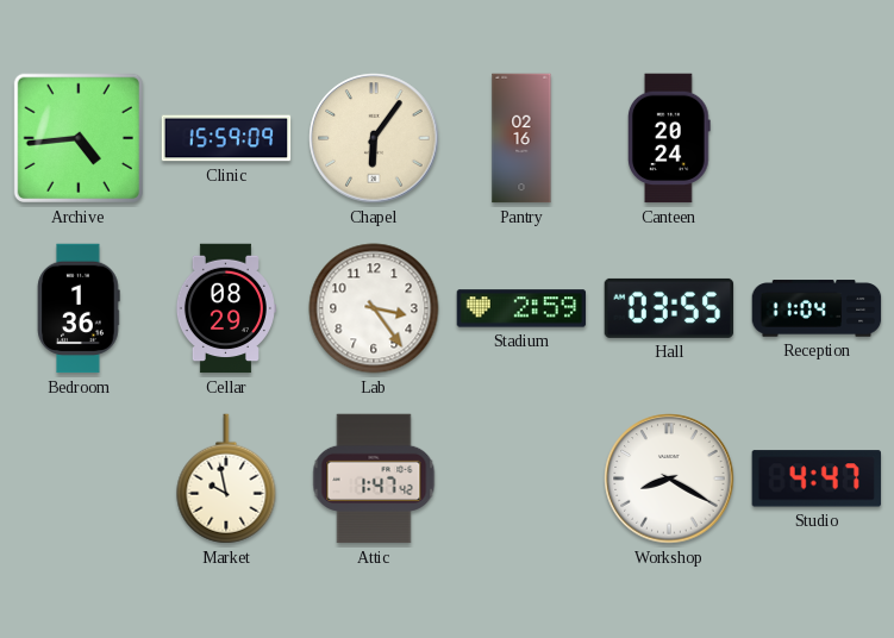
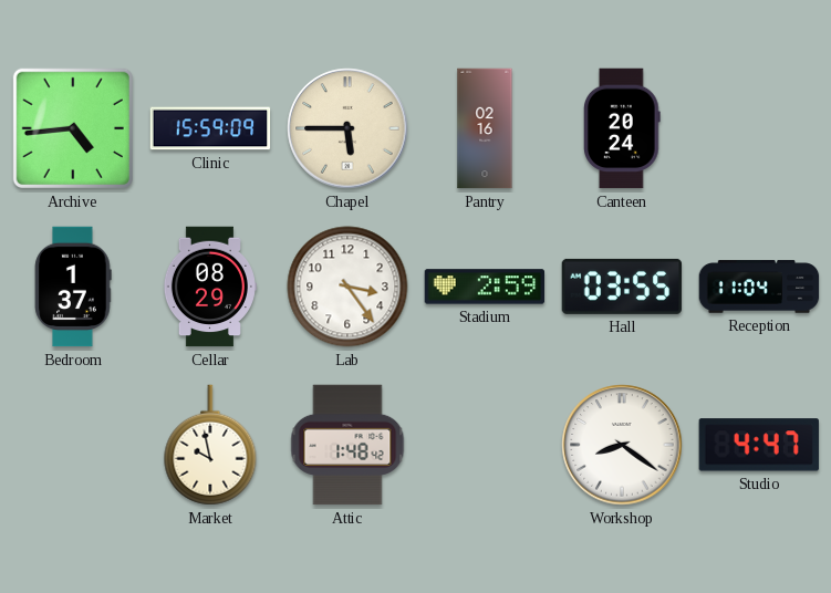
Chapel: 6:06 -> 5:45
Bedroom: 1:36 -> 1:37
Attic: 1:47 -> 1:48
Workshop: 8:20 -> 8:21
